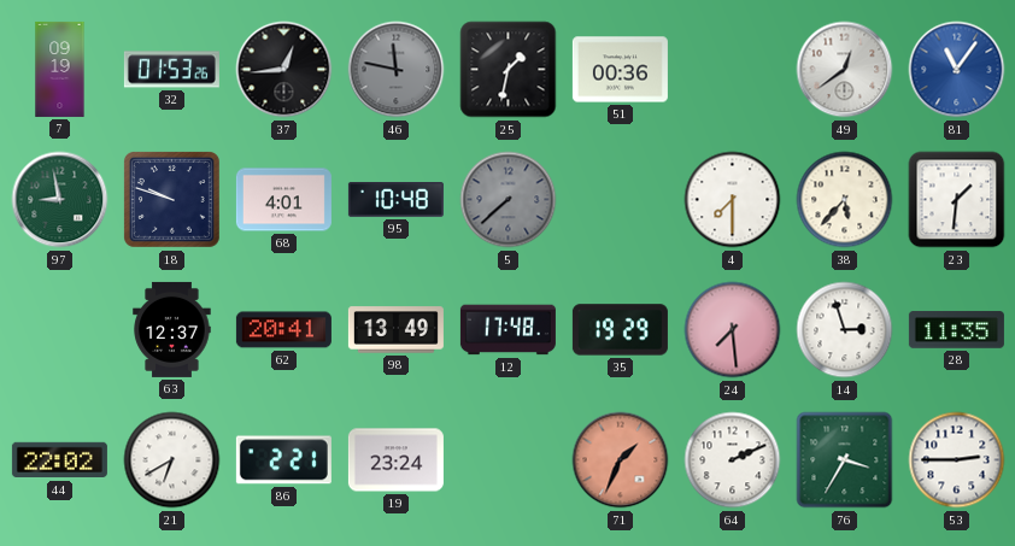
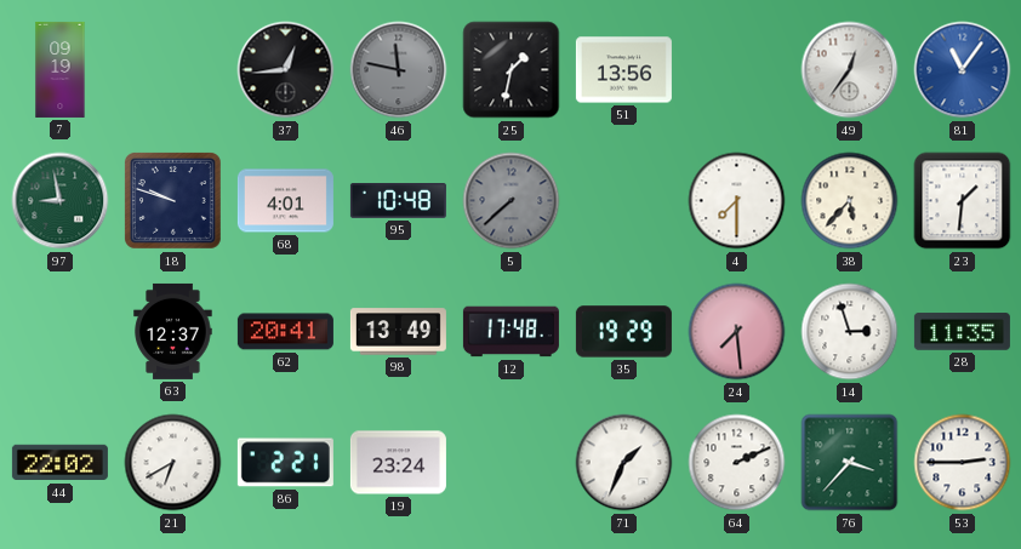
32: 01:53 -> none
51: 00:36 -> 13:56
49: 12:39 -> 12:36
71 dial: salmon -> white
76: 3:35 -> 3:37
